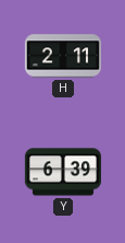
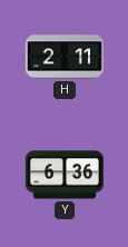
Y: 6:39 -> 6:36
